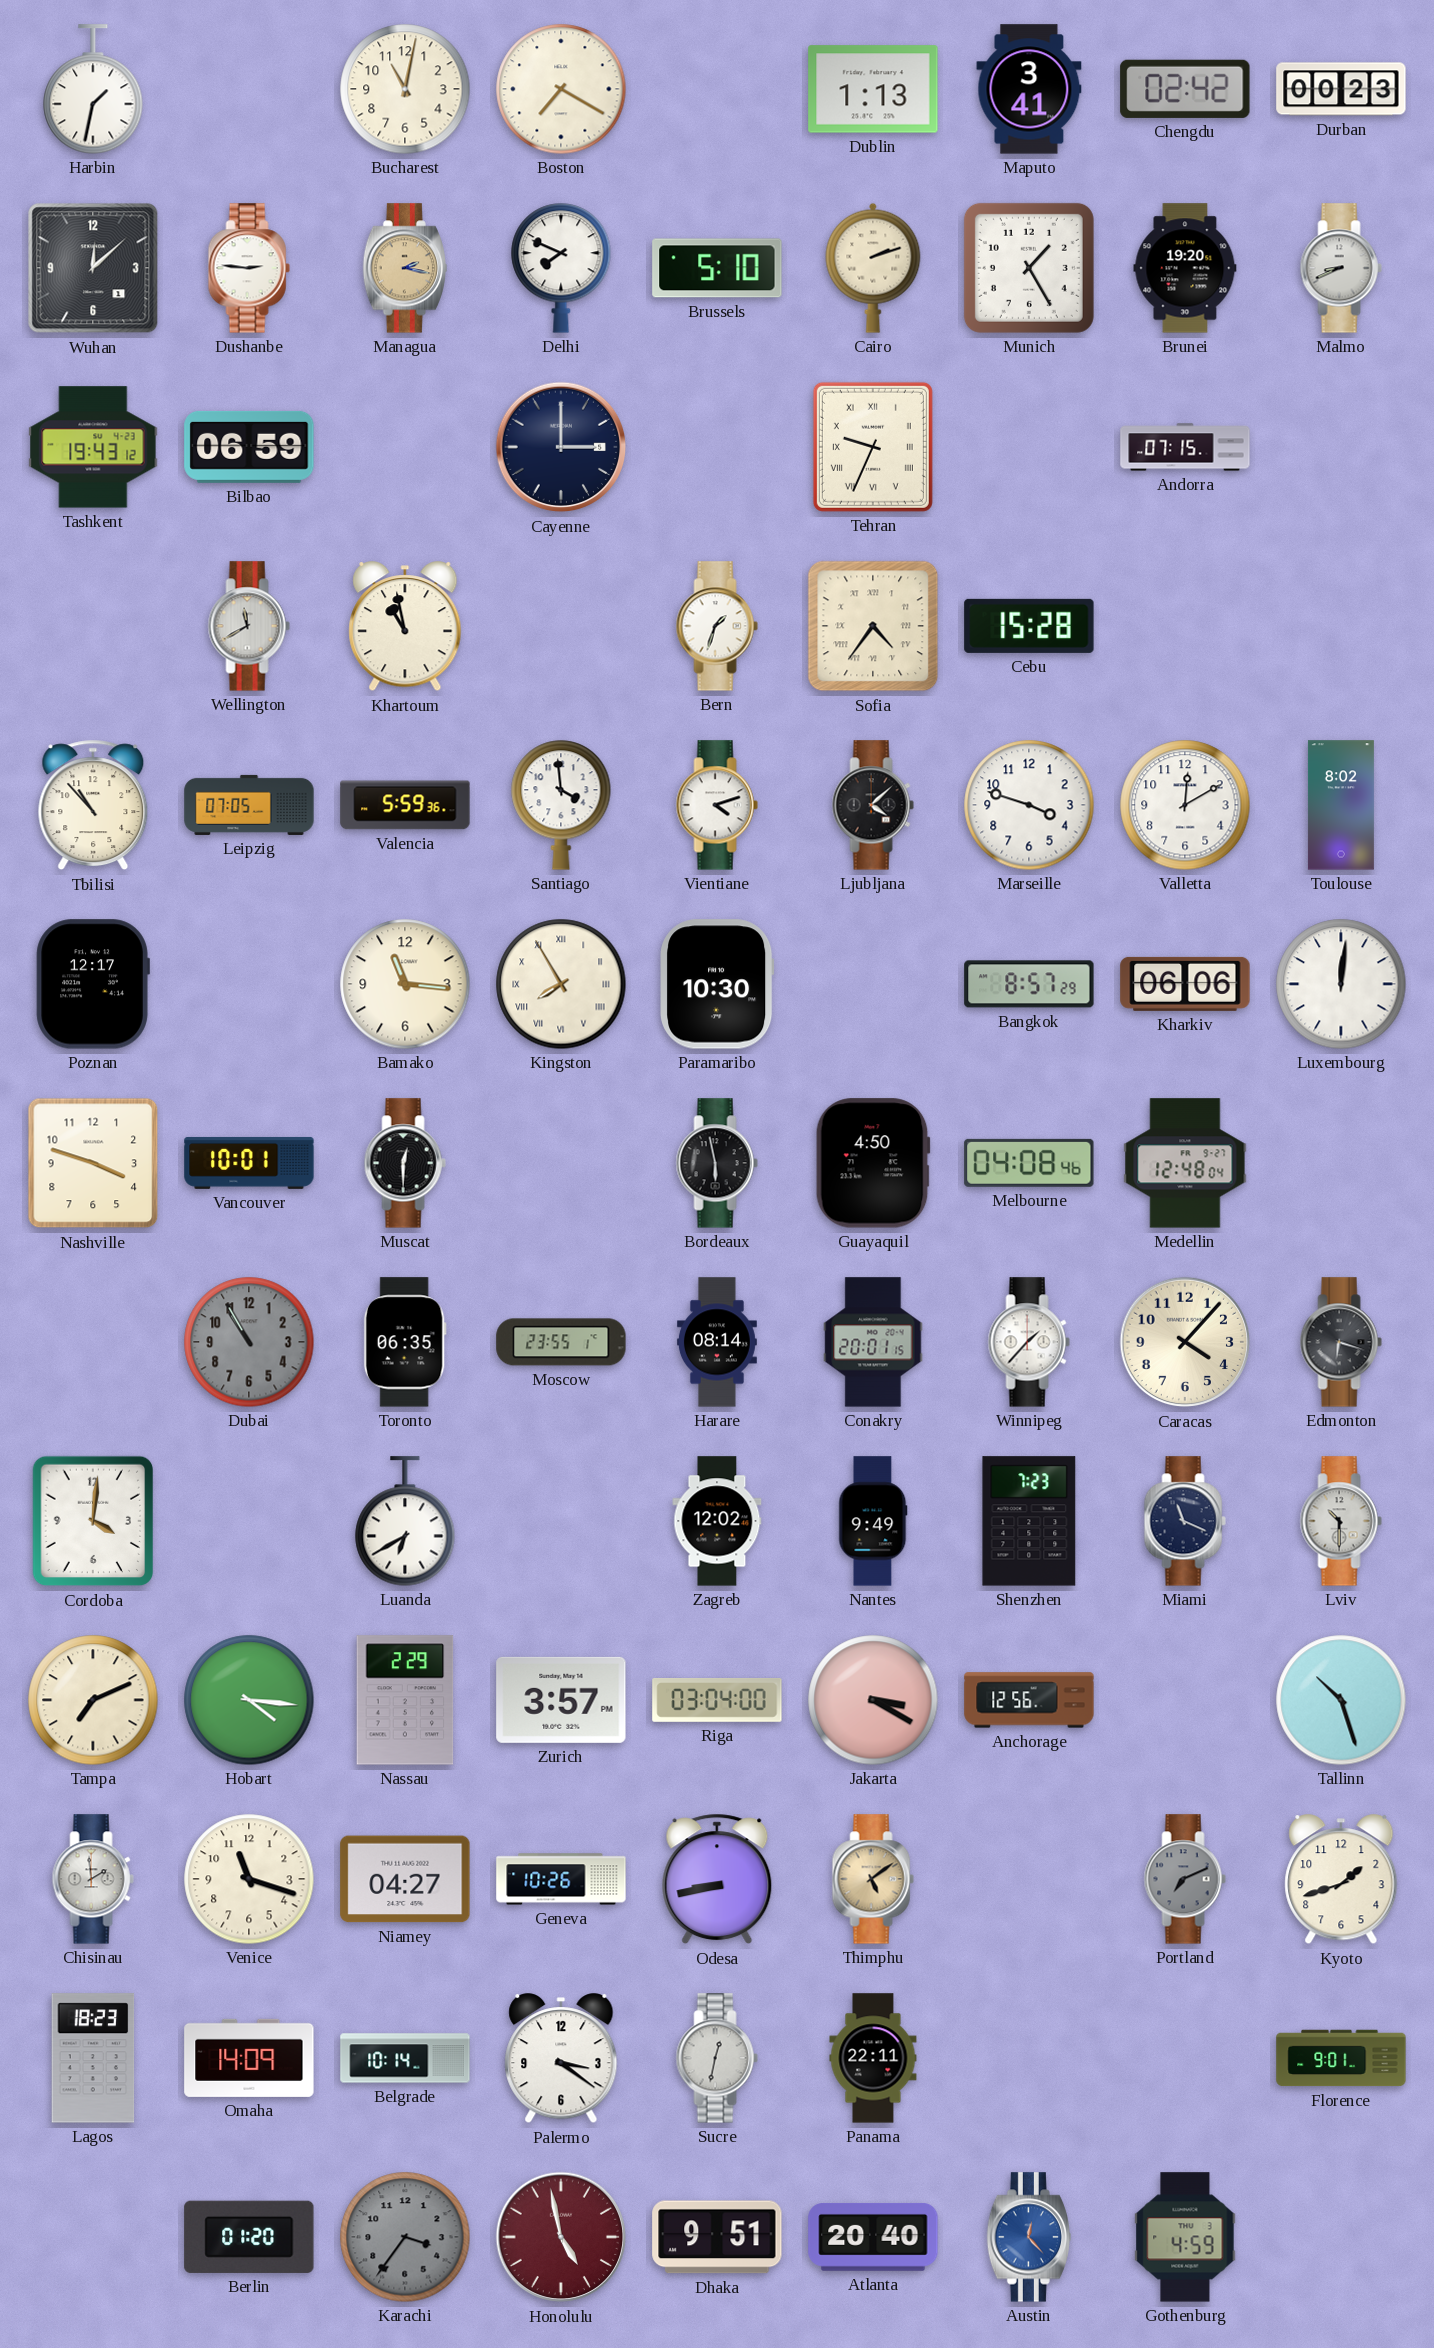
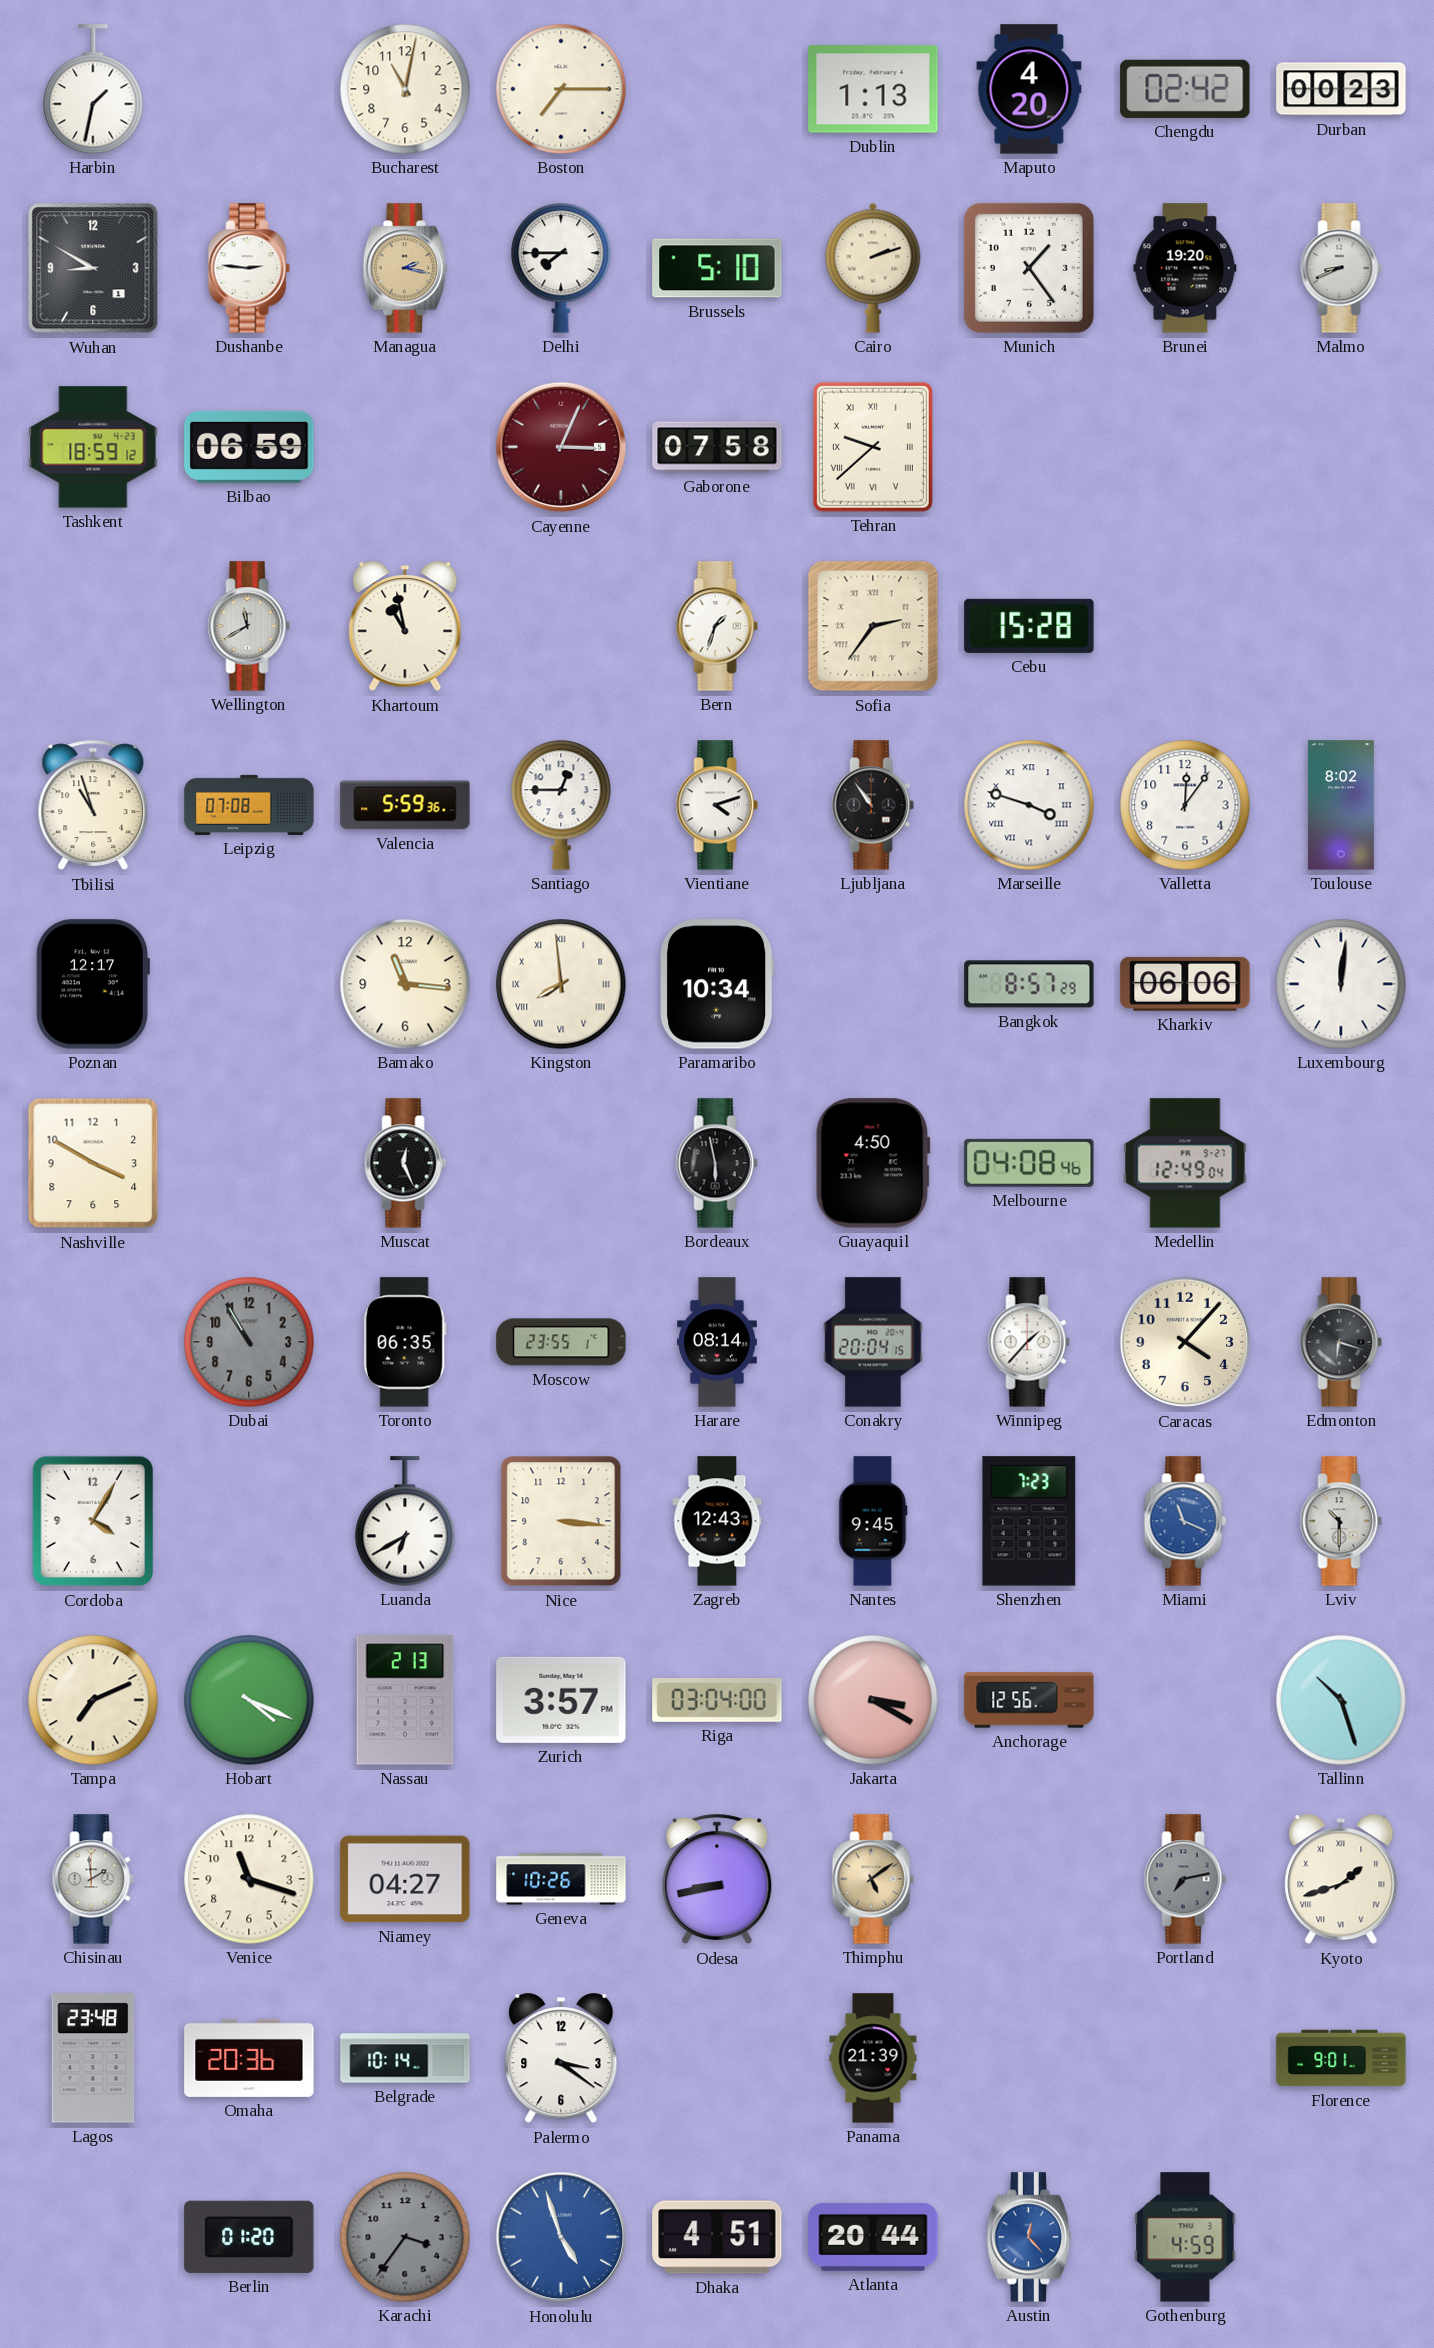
Boston: 7:20 -> 7:15
Maputo: 3:41 -> 4:20
Wuhan: 12:08 -> 8:50
Delhi: 7:49 -> 7:45
Munich: 1:25 -> 1:24
Tashkent: 19:43 -> 18:59
Cayenne: 3:00 -> 3:04
Cayenne dial: navy -> burgundy
Gaborone: none -> 07:58
Tehran: 9:34 -> 9:38
Andorra: 07:15 -> none
Sofia: 4:36 -> 2:36
Tbilisi: 10:53 -> 10:57
Leipzig: 07:05 -> 07:08
Santiago: 3:59 -> 12:45
Ljubljana: 4:08 -> 10:54
Marseille numerals: Arabic -> Roman
Valletta: 12:10 -> 12:06
Kingston: 7:55 -> 7:59
Paramaribo: 10:30 -> 10:34
Nashville: 3:48 -> 3:50
Vancouver: 10:01 -> none
Muscat: 12:30 -> 12:26
Medellin: 12:48 -> 12:49
Conakry: 20:01 -> 20:04
Cordoba: 4:01 -> 4:05
Nice: none -> 3:16
Zagreb: 12:02 -> 12:43
Nantes: 9:49 -> 9:45
Miami dial: navy -> blue
Hobart: 4:16 -> 4:19
Nassau: 2:29 -> 2:13
Portland: 7:11 -> 7:13
Kyoto numerals: Arabic -> Roman
Lagos: 18:23 -> 23:48
Omaha: 14:09 -> 20:36
Sucre: 12:32 -> none
Panama: 22:11 -> 21:39
Honolulu: 4:58 -> 4:57
Honolulu dial: burgundy -> blue
Dhaka: 9:51 -> 4:51
Atlanta: 20:40 -> 20:44
